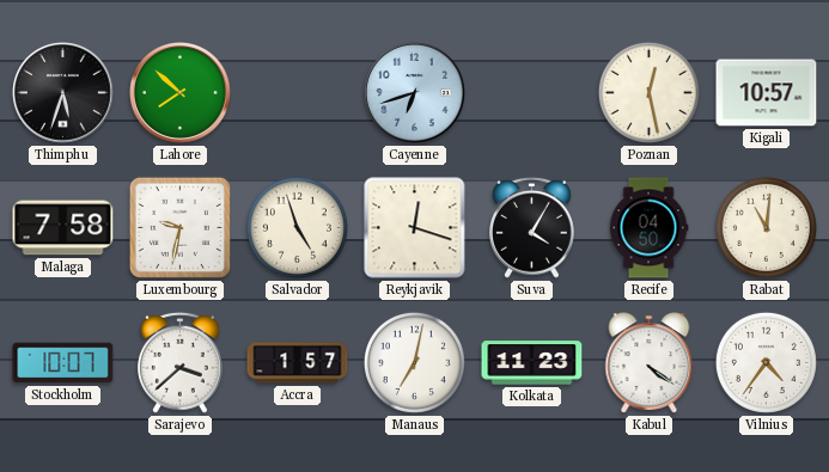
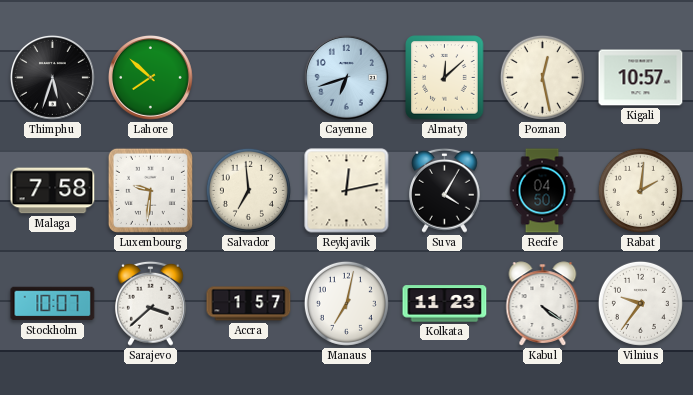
Almaty: none -> 12:08
Luxembourg: 9:32 -> 9:31
Salvador: 4:57 -> 6:59
Reykjavik: 12:18 -> 12:13
Rabat: 11:01 -> 2:01
Vilnius: 4:36 -> 9:36
